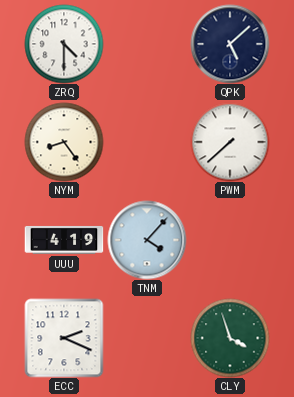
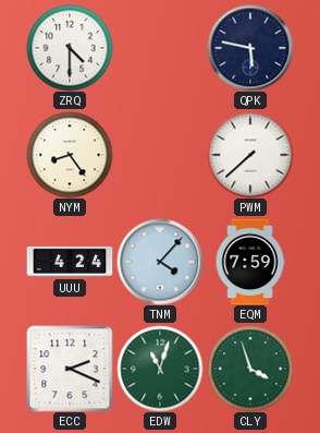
QPK: 5:08 -> 5:47
UUU: 4:19 -> 4:24
EQM: none -> 7:59
EDW: none -> 11:03
